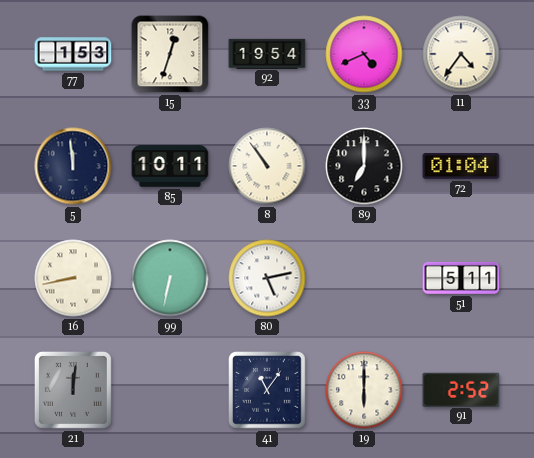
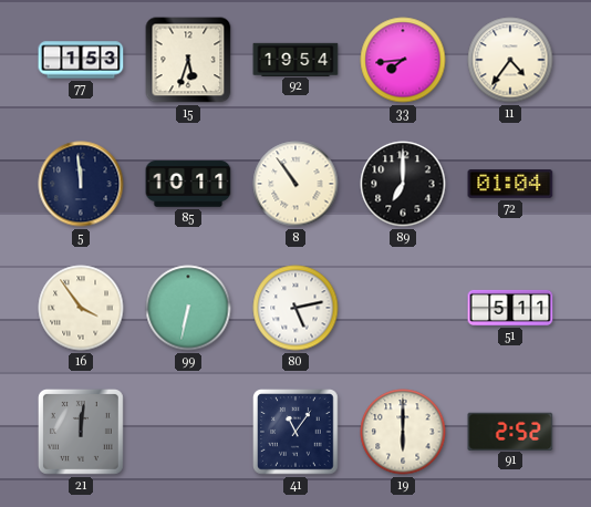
15: 12:33 -> 5:33
33: 4:41 -> 7:44
16: 8:43 -> 3:54
